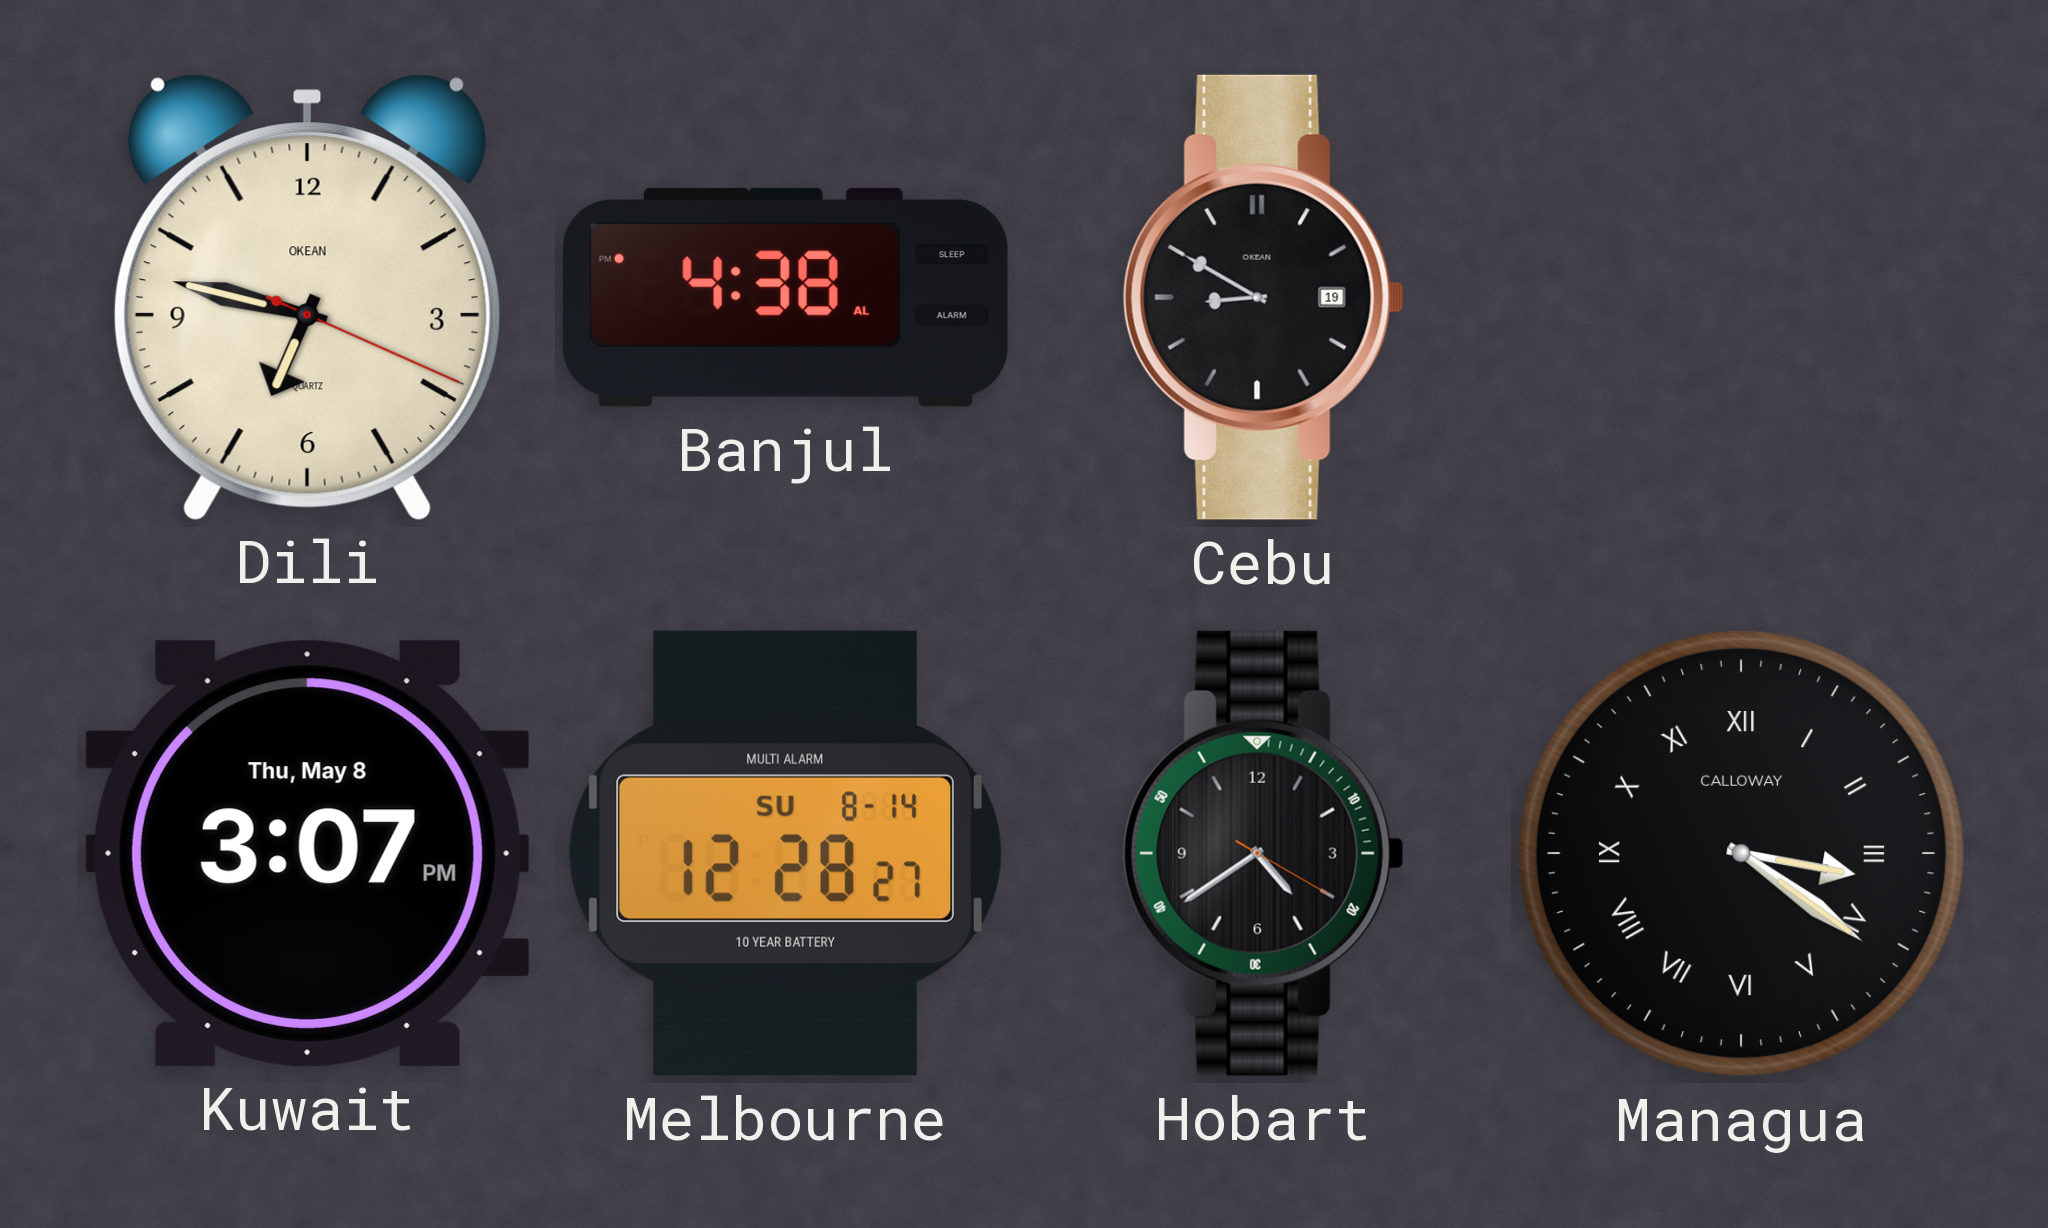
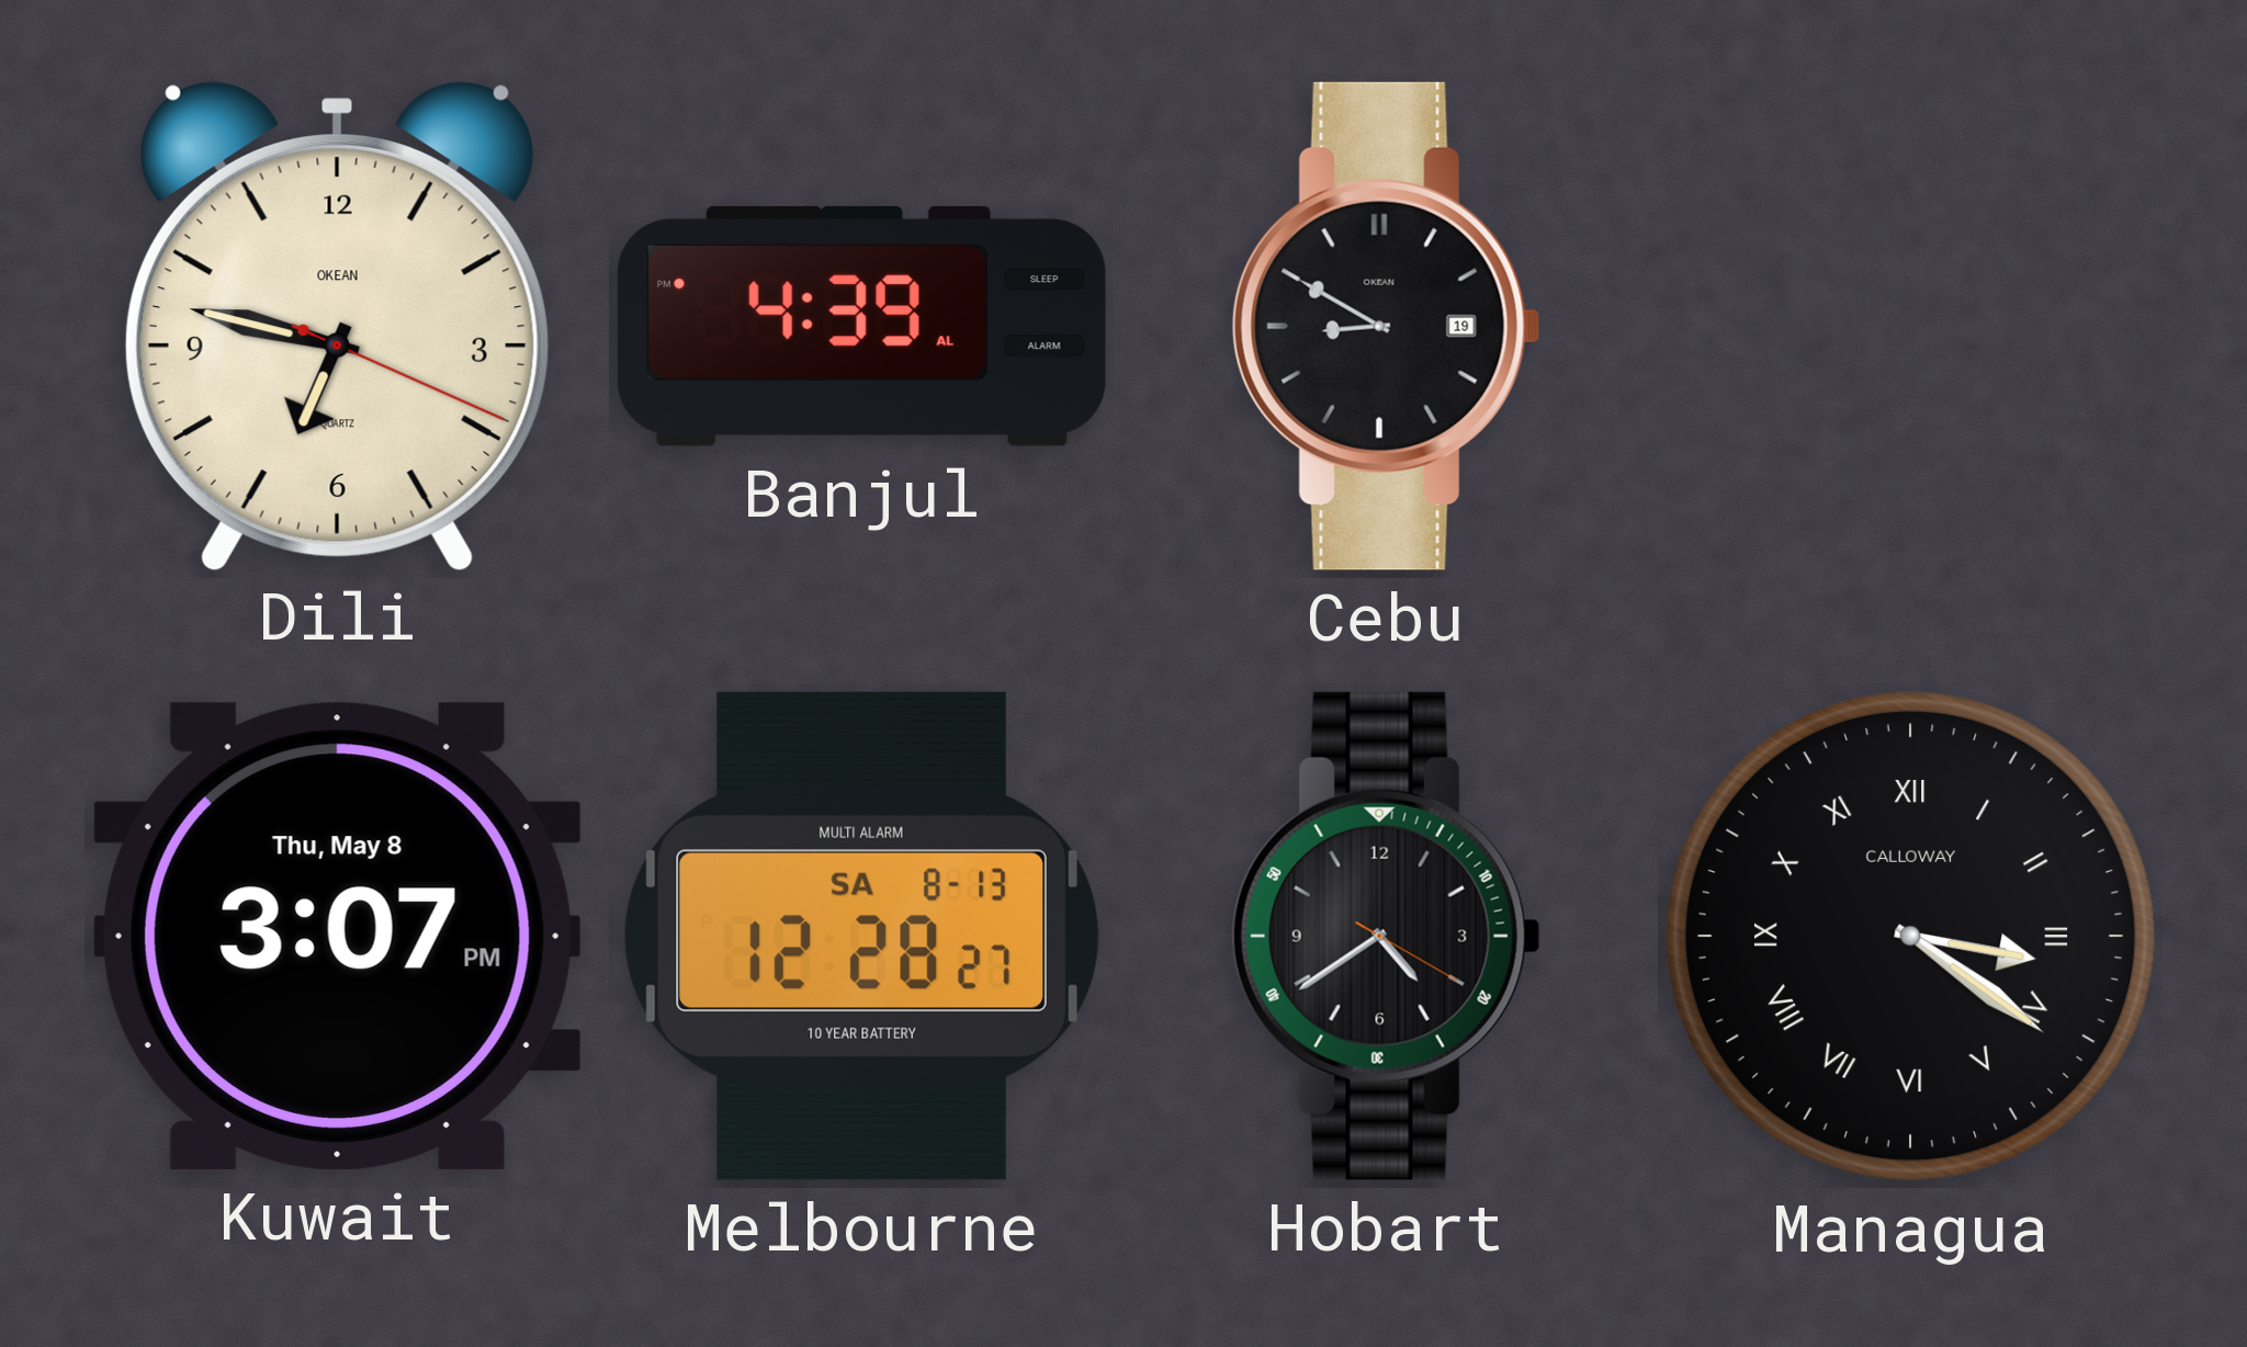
Banjul: 4:38 -> 4:39
Melbourne date: SU 8-14 -> SA 8-13
